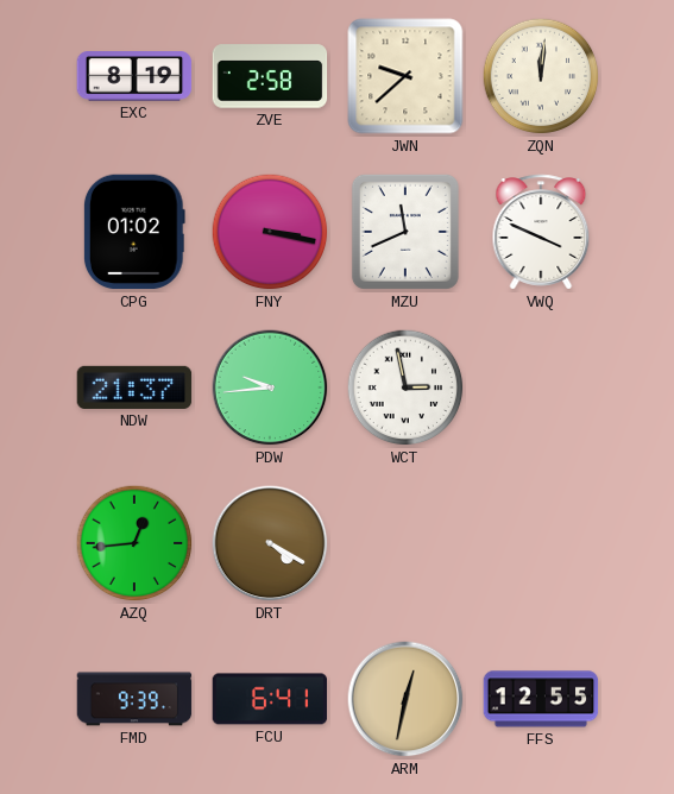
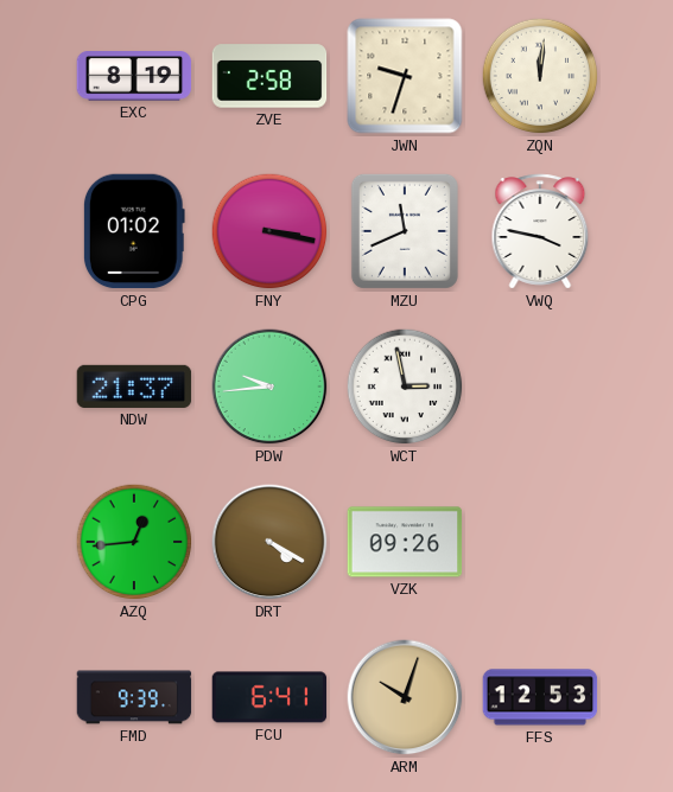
JWN: 9:38 -> 9:33
VWQ: 3:49 -> 3:47
VZK: none -> 09:26
ARM: 12:32 -> 10:03
FFS: 12:55 -> 12:53
